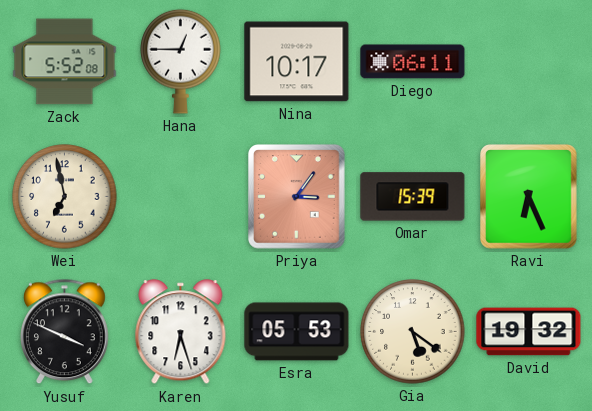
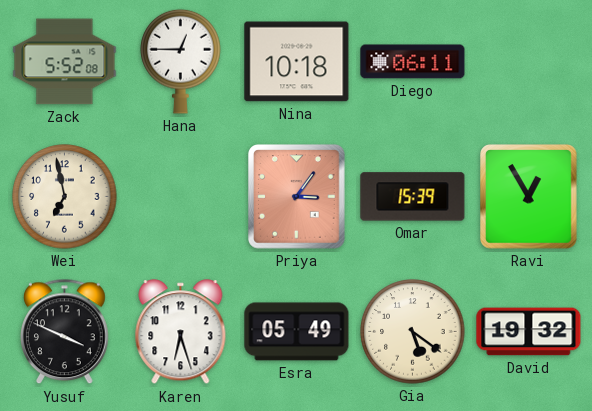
Nina: 10:17 -> 10:18
Ravi: 6:26 -> 12:55
Esra: 05:53 -> 05:49
